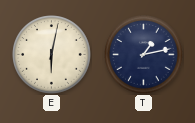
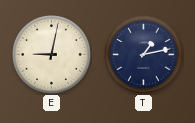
E: 6:02 -> 9:02
